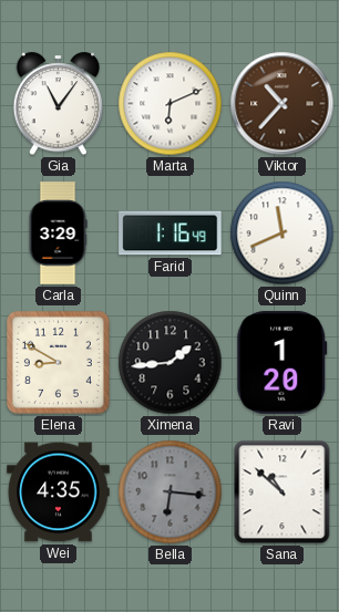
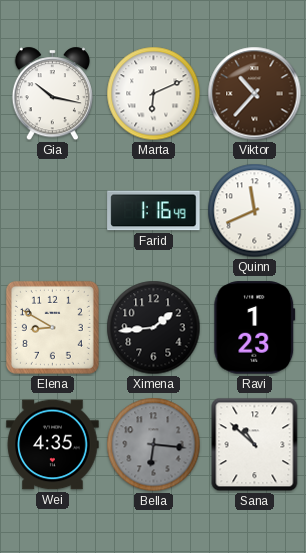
Gia: 11:06 -> 10:17
Carla: 3:29 -> none
Ravi: 1:20 -> 1:23
